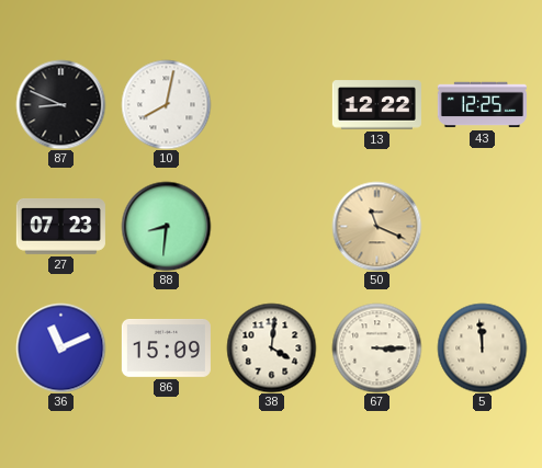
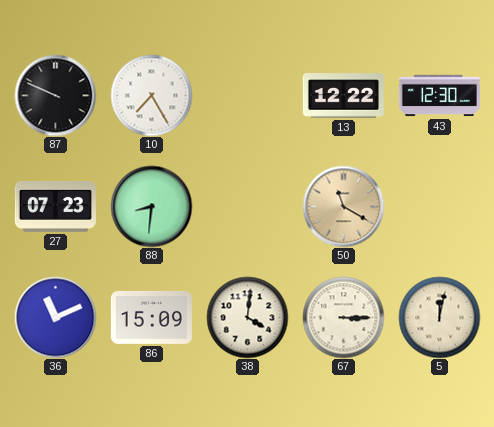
87: 8:49 -> 9:49
10: 8:02 -> 7:25
43: 12:25 -> 12:30
50: 11:19 -> 11:20
5: 11:59 -> 12:02
